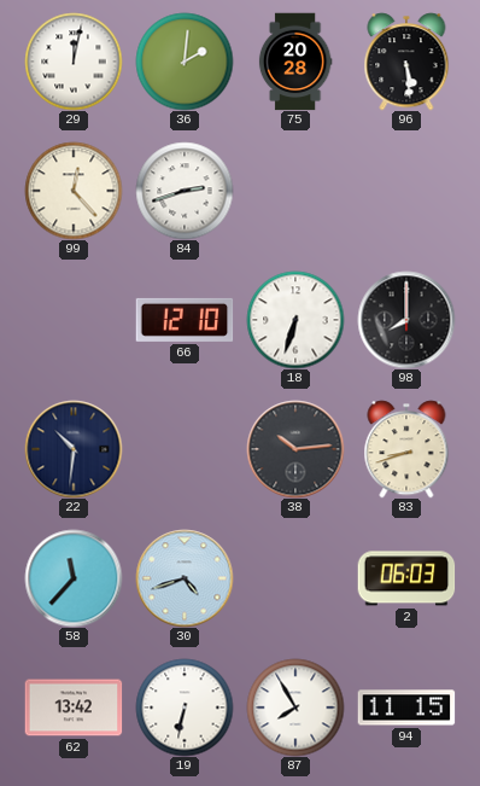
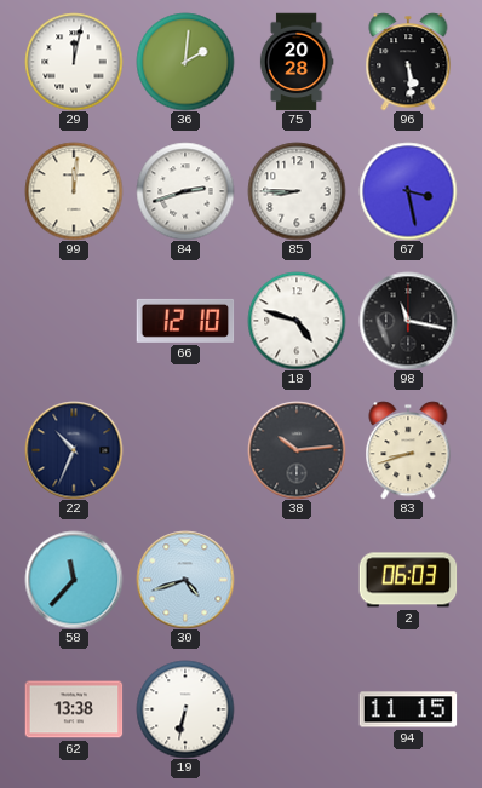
99: 12:23 -> 12:01
85: none -> 8:45
67: none -> 3:28
18: 6:33 -> 4:48
98: 8:00 -> 11:17
22: 10:31 -> 10:34
62: 13:42 -> 13:38
87: 7:55 -> none
